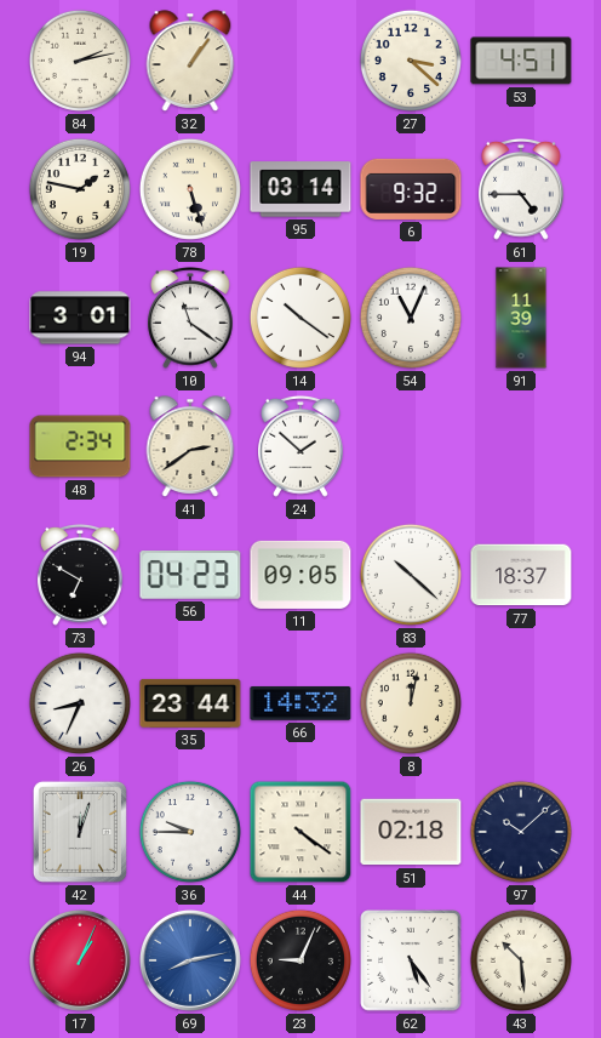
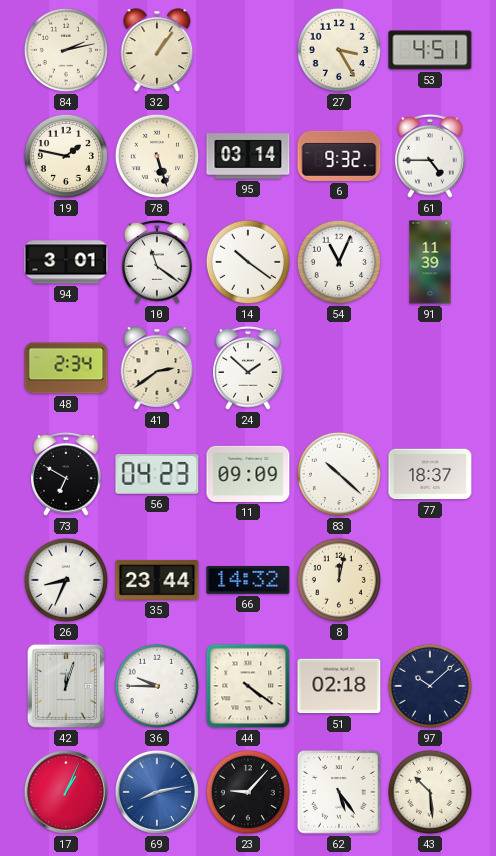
27: 3:22 -> 3:25
11: 09:05 -> 09:09
23: 9:04 -> 9:07
